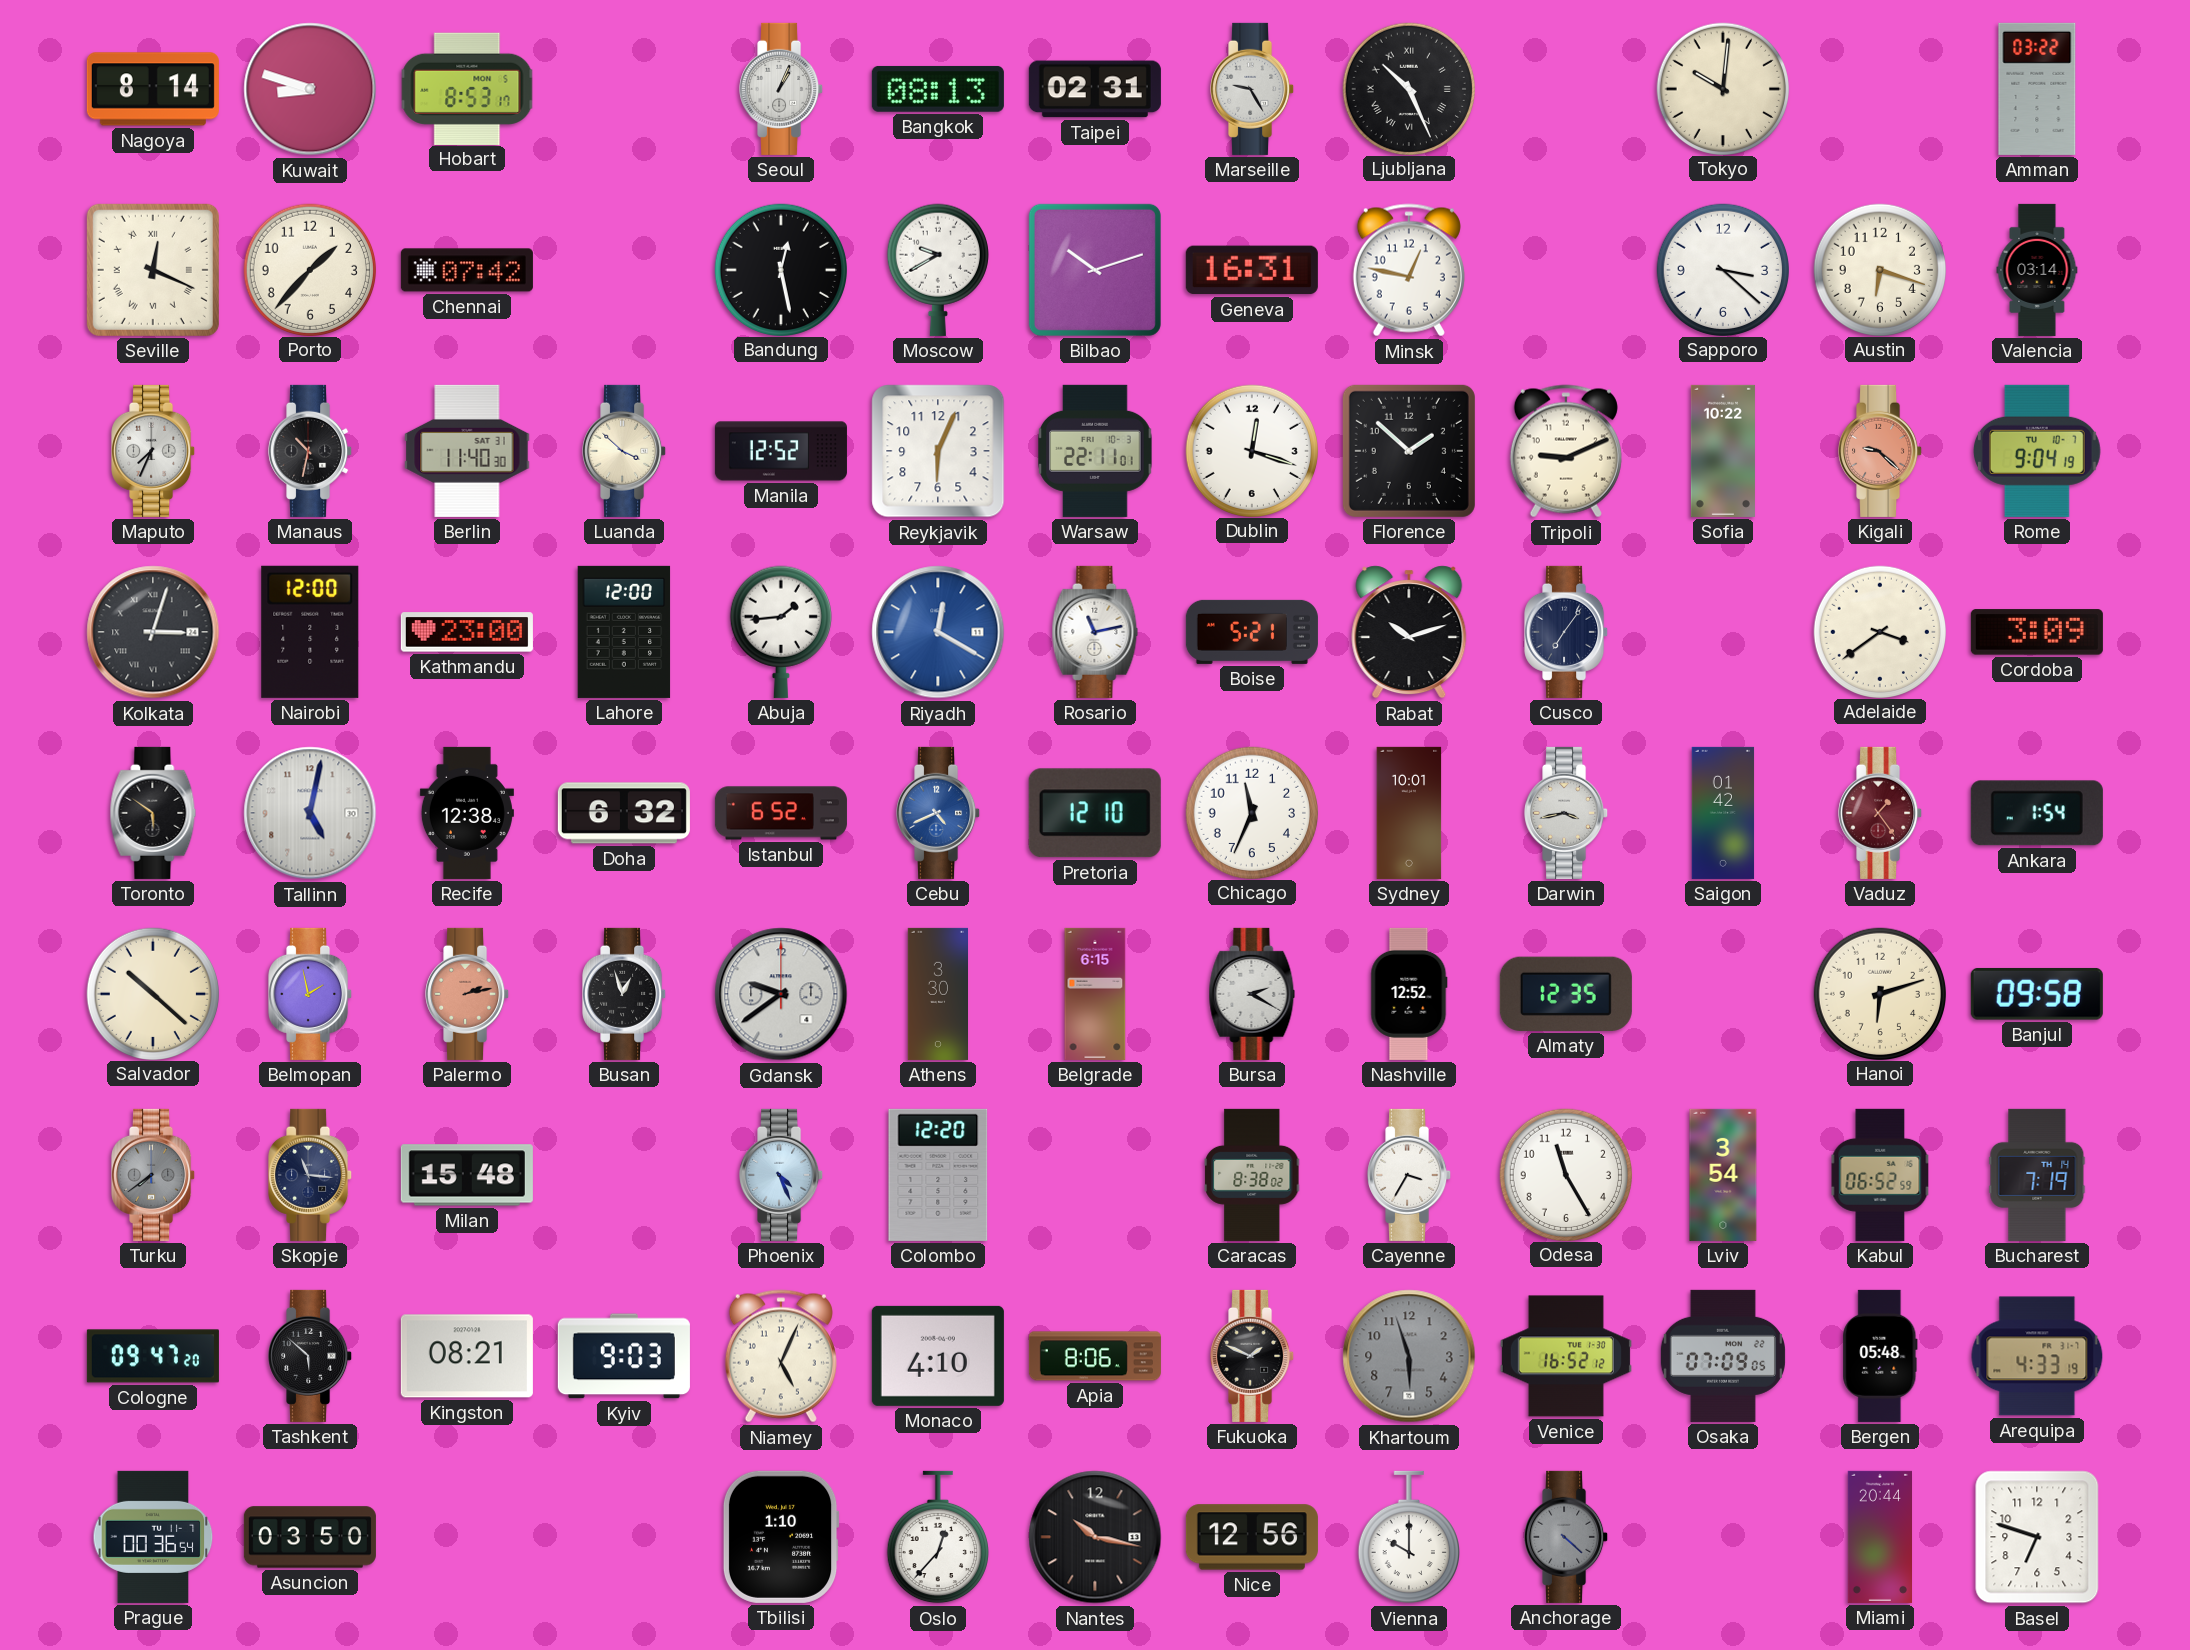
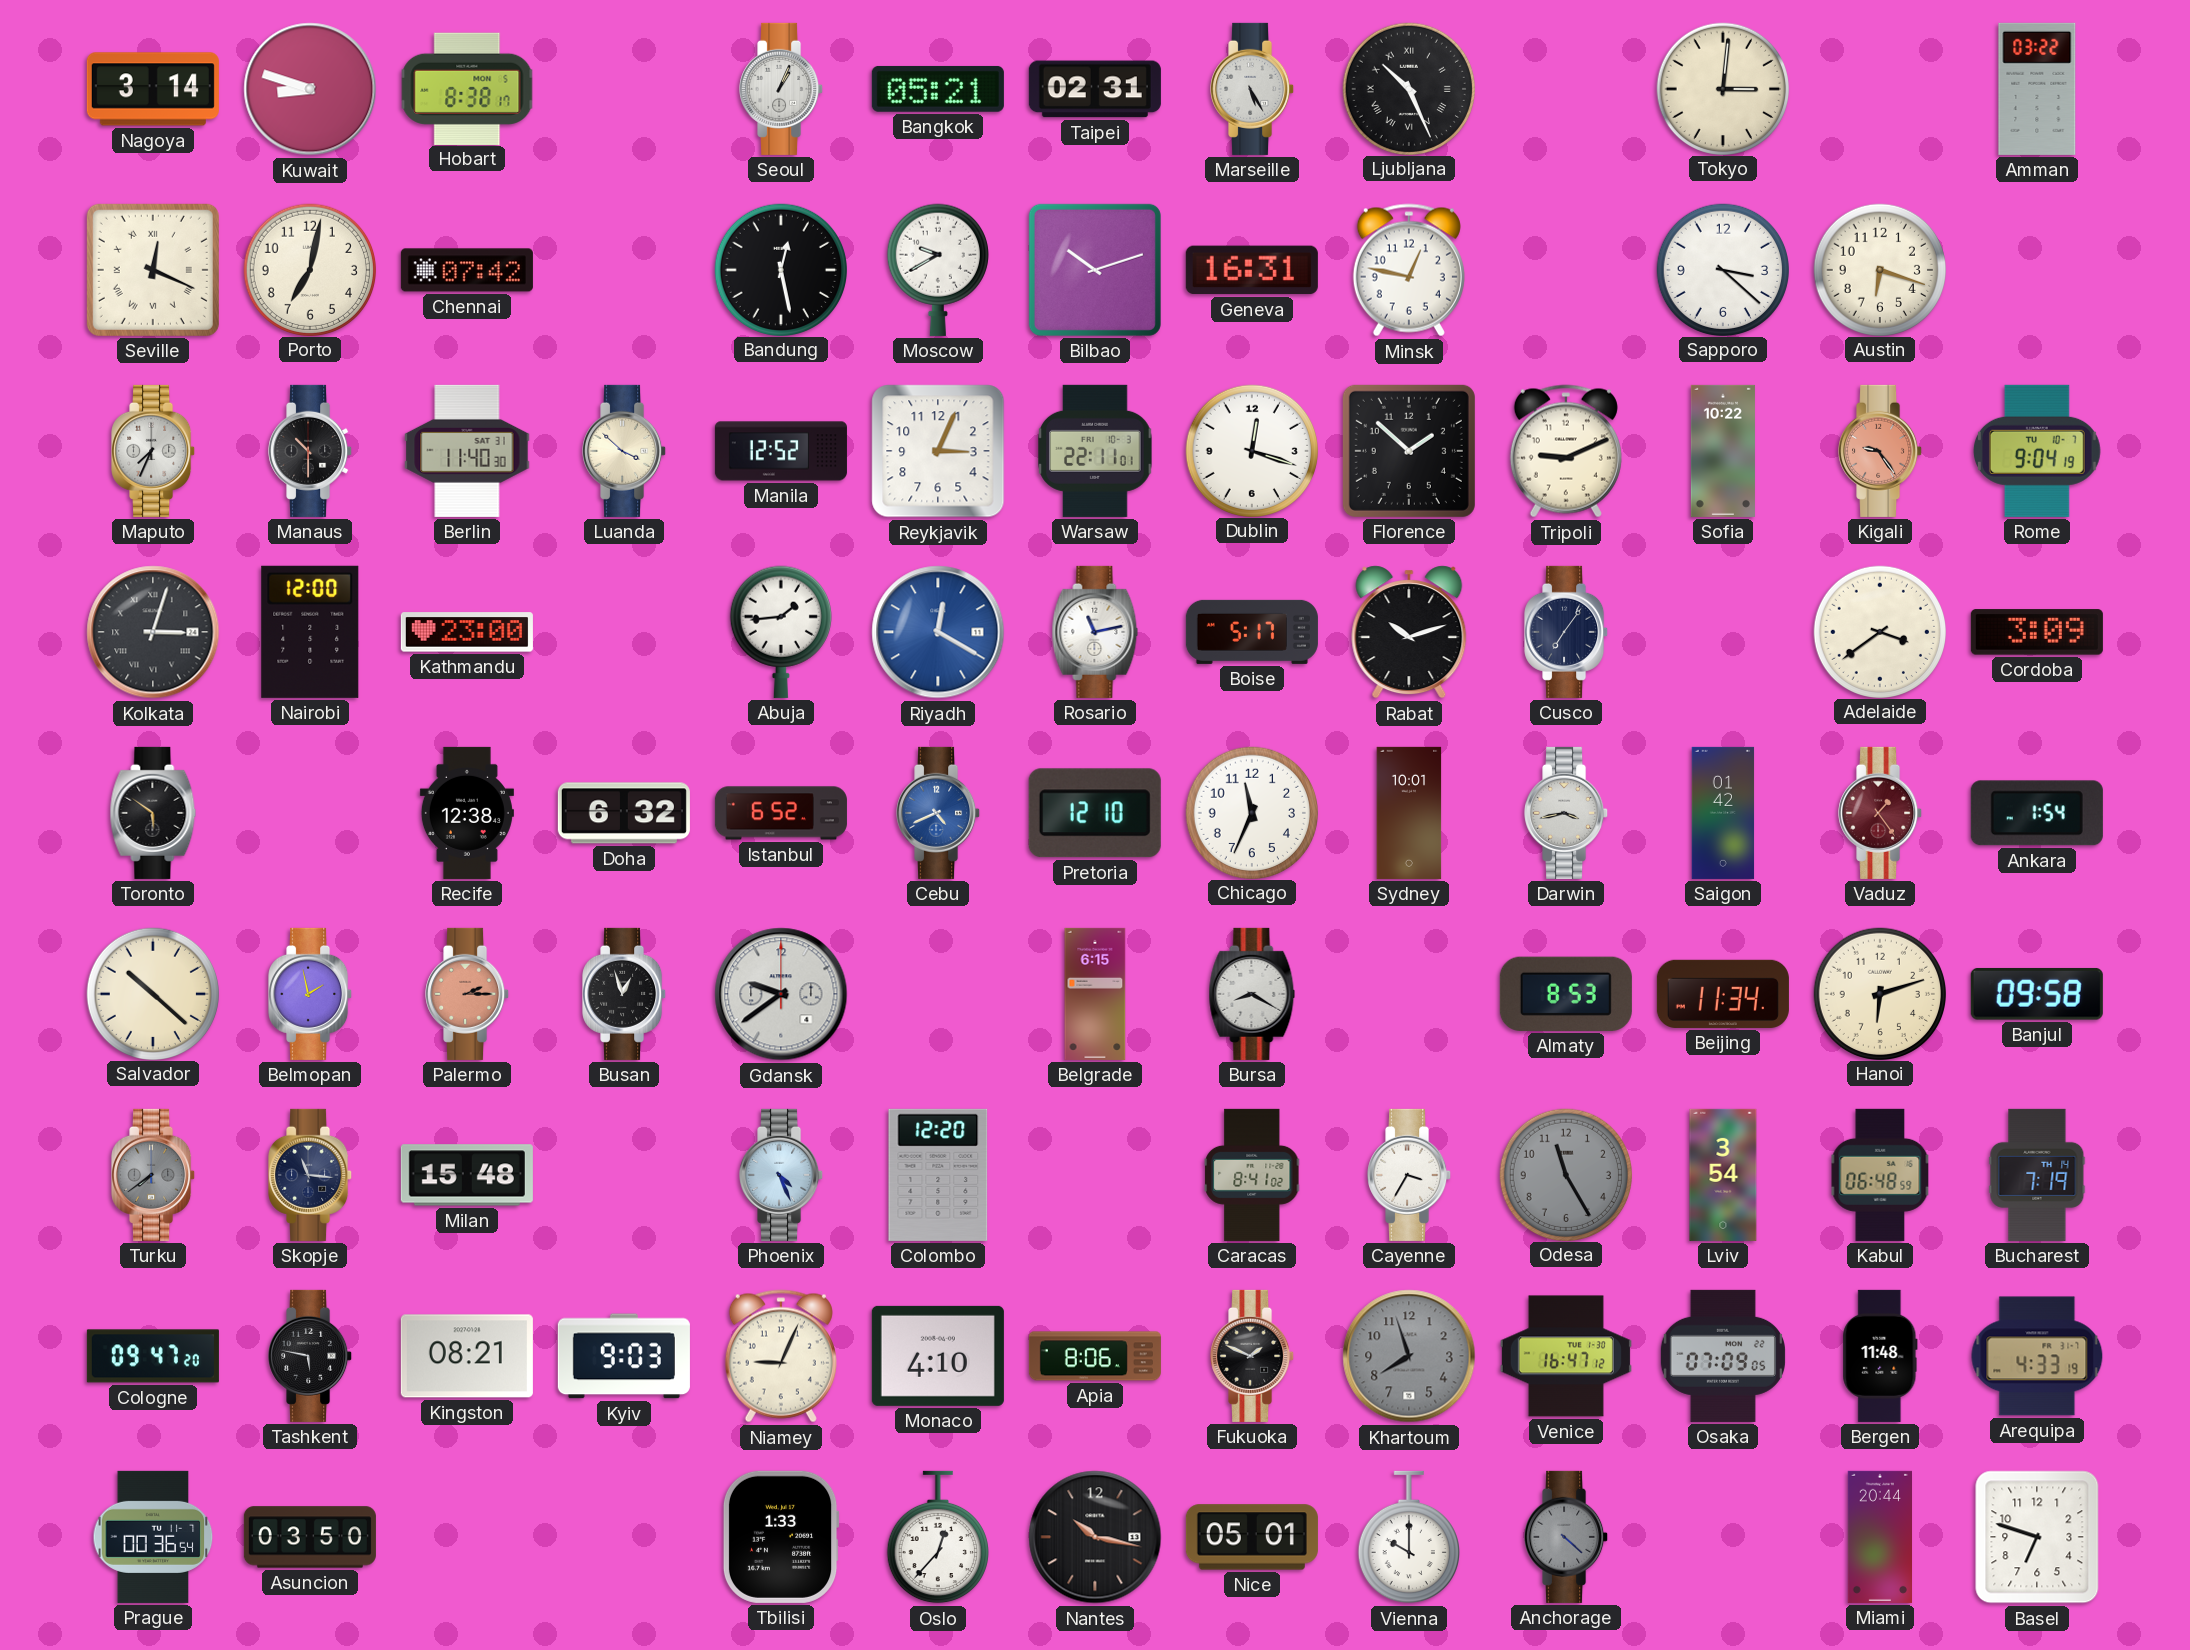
Nagoya: 8:14 -> 3:14
Hobart: 8:53 -> 8:38
Bangkok: 08:13 -> 05:21
Marseille: 9:25 -> 5:25
Tokyo: 10:01 -> 3:01
Porto: 1:37 -> 7:02
Valencia: 03:14 -> none
Manaus: 10:32 -> 10:30
Reykjavik: 6:04 -> 3:04
Kigali: 9:22 -> 9:24
Lahore: 12:00 -> none
Boise: 5:21 -> 5:17
Tallinn: 5:02 -> none
Palermo: 2:13 -> 2:15
Athens: 3:30 -> none
Bursa: 2:20 -> 8:20
Nashville: 12:52 -> none
Almaty: 12:35 -> 8:53
Beijing: none -> 11:34
Caracas: 8:38 -> 8:41
Odesa dial: white -> grey
Kabul: 06:52 -> 06:48
Tashkent: 5:52 -> 5:47
Niamey: 5:04 -> 9:04
Khartoum: 5:57 -> 7:57
Venice: 16:52 -> 16:47
Bergen: 05:48 -> 11:48
Tbilisi: 1:10 -> 1:33
Nice: 12:56 -> 05:01
